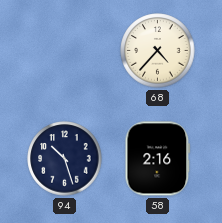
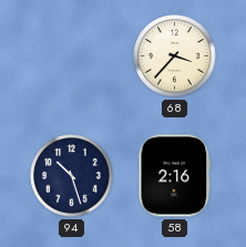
68: 4:37 -> 3:37
